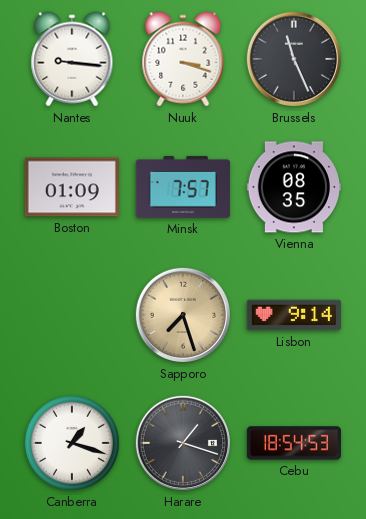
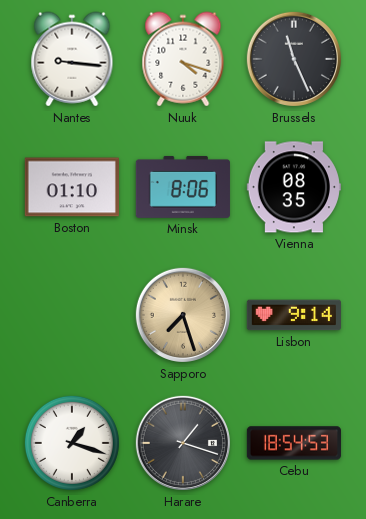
Nuuk: 3:18 -> 4:18
Boston: 01:09 -> 01:10
Minsk: 7:57 -> 8:06
